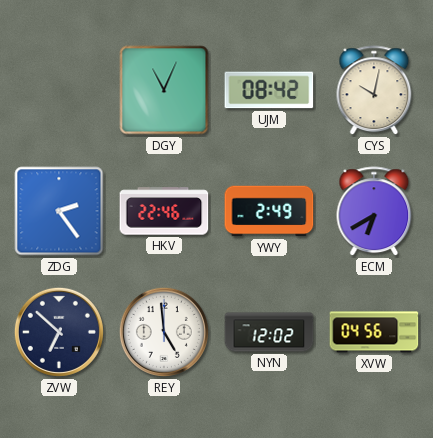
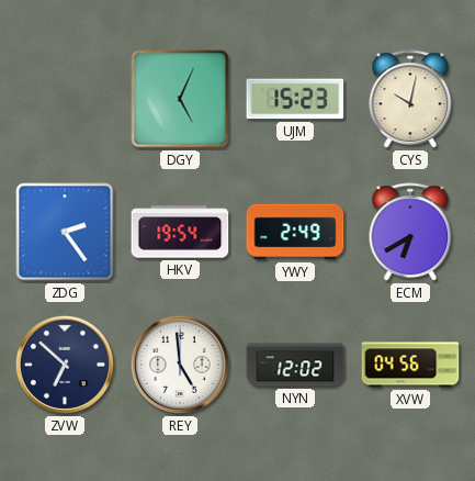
DGY: 11:04 -> 5:04
UJM: 08:42 -> 15:23
HKV: 22:46 -> 19:54
